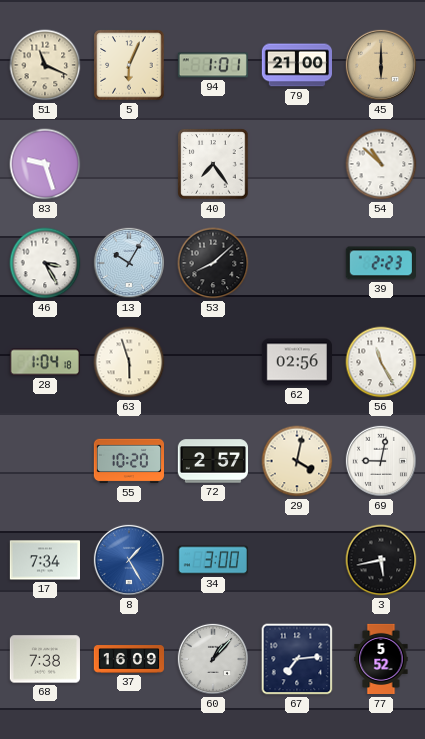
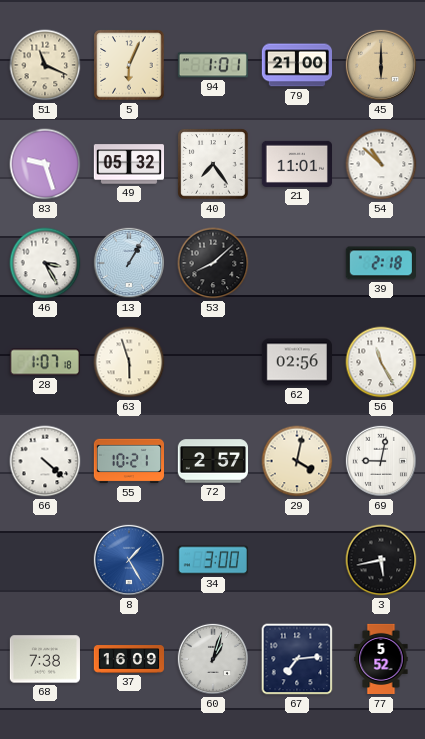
49: none -> 05:32
21: none -> 11:01
13: 10:05 -> 1:05
39: 2:23 -> 2:18
28: 1:04 -> 1:07
66: none -> 4:22
55: 10:20 -> 10:21
17: 7:34 -> none
60: 1:07 -> 1:03
